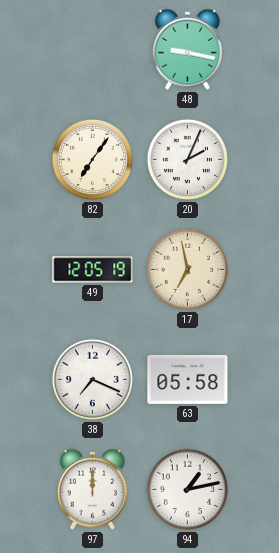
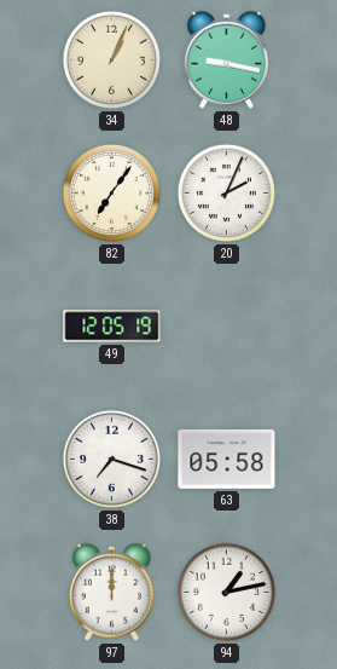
34: none -> 1:04
17: 6:58 -> none
38: 7:19 -> 7:18
